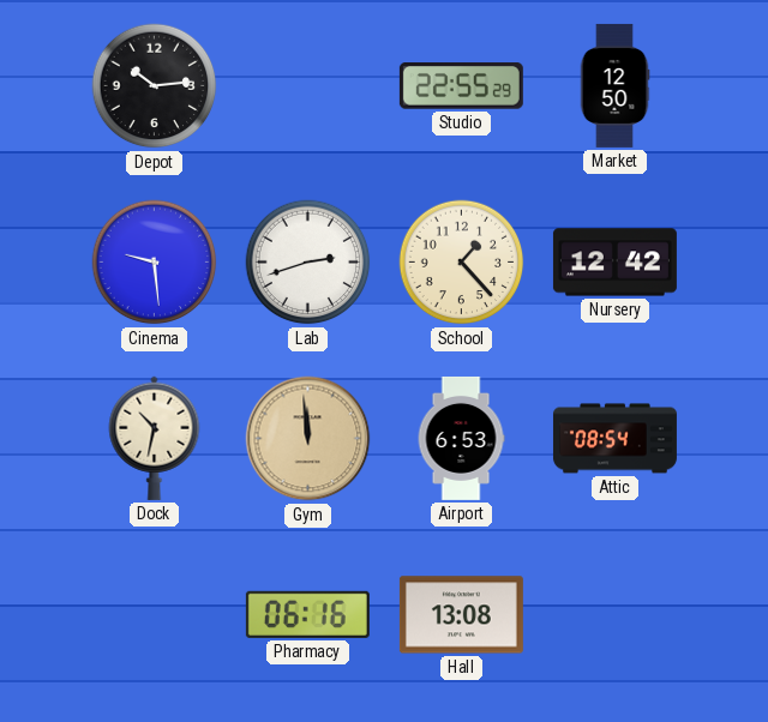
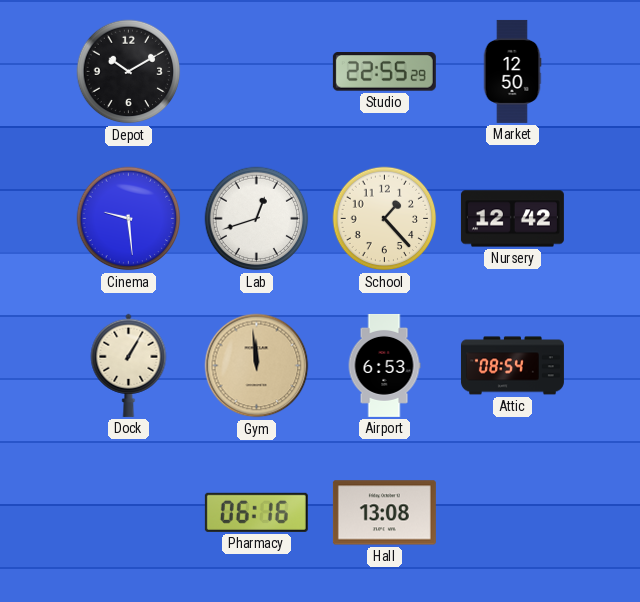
Depot: 10:14 -> 10:10
Lab: 2:42 -> 12:42
Dock: 10:32 -> 1:05
